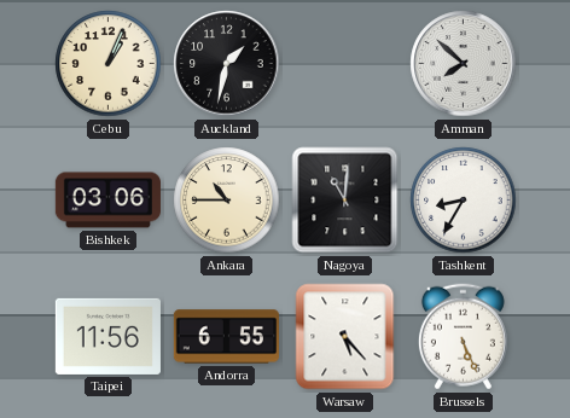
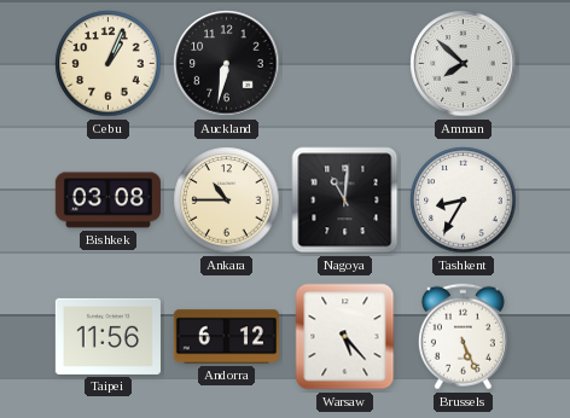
Auckland: 1:32 -> 6:32
Bishkek: 03:06 -> 03:08
Andorra: 6:55 -> 6:12
